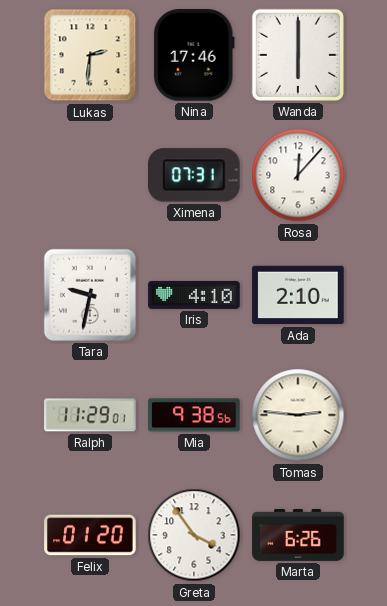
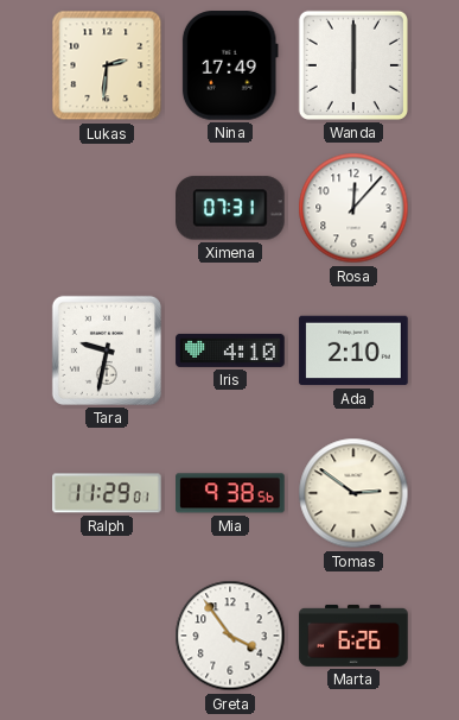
Nina: 17:46 -> 17:49
Tomas: 2:46 -> 2:51
Felix: 01:20 -> none
